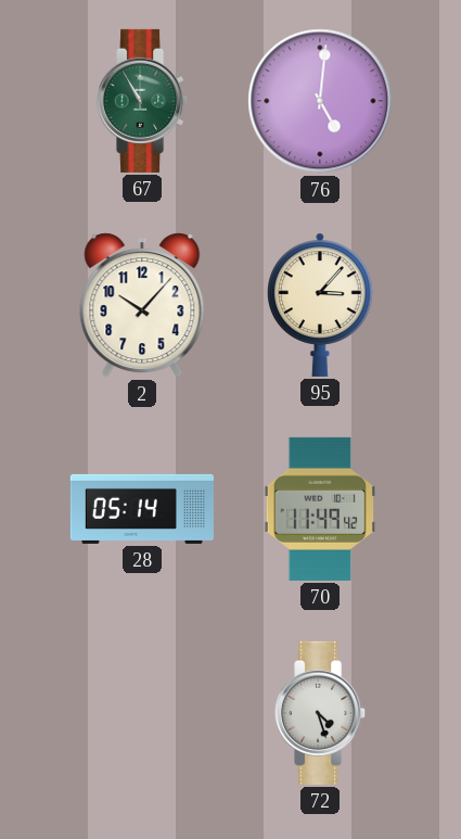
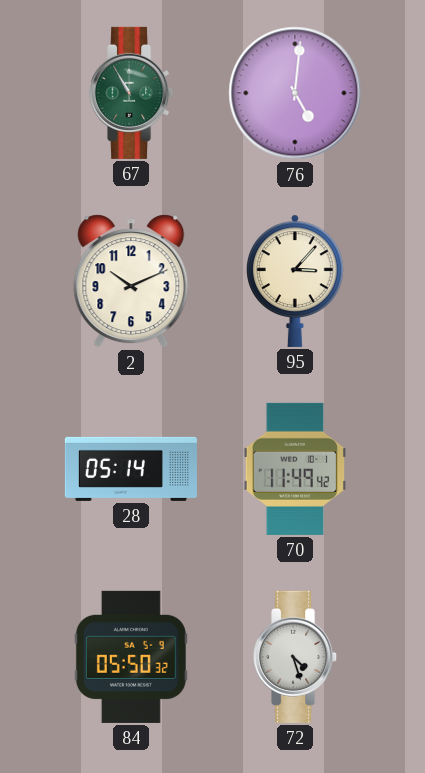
2: 10:07 -> 10:11
84: none -> 05:50
